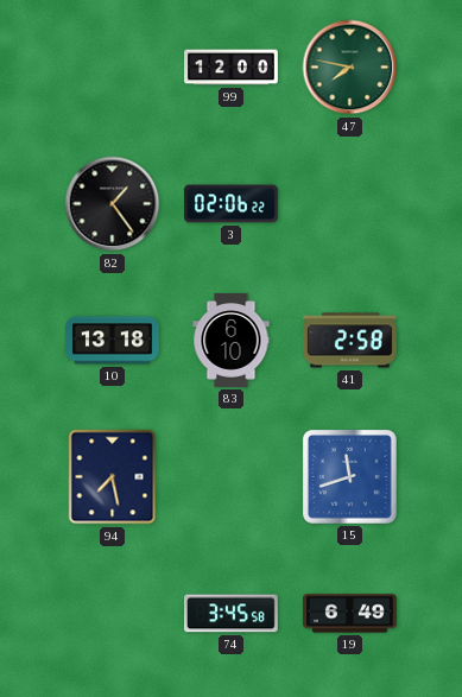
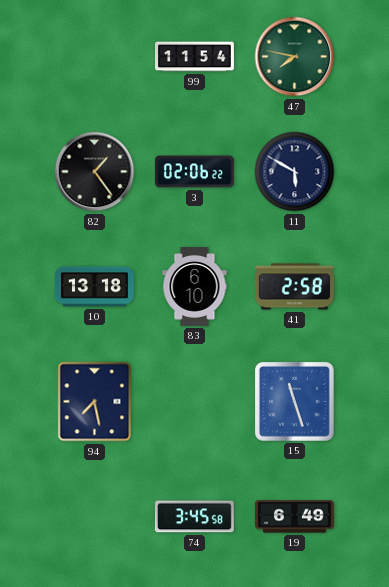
99: 12:00 -> 11:54
11: none -> 5:50
15: 11:42 -> 11:27
